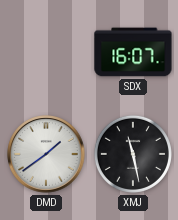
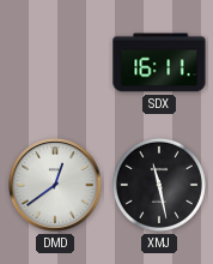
SDX: 16:07 -> 16:11
DMD: 1:39 -> 12:39
